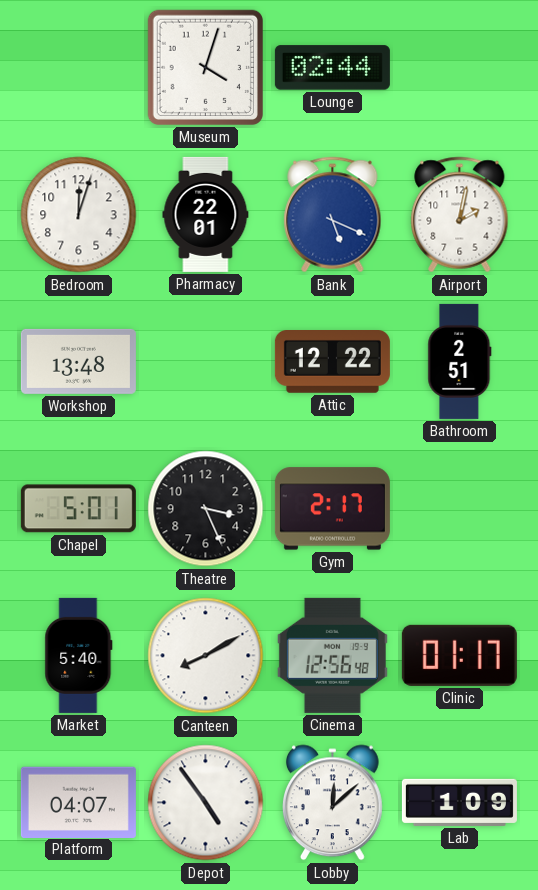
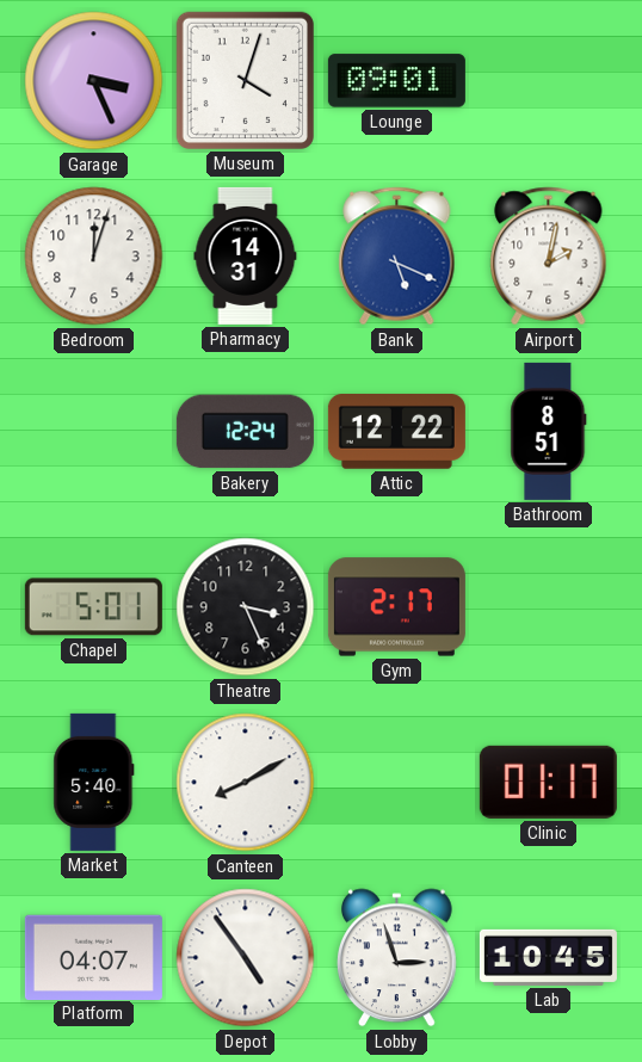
Garage: none -> 3:26
Lounge: 02:44 -> 09:01
Pharmacy: 22:01 -> 14:31
Workshop: 13:48 -> none
Bakery: none -> 12:24
Bathroom: 2:51 -> 8:51
Cinema: 12:56 -> none
Lobby: 12:08 -> 2:57
Lab: 1:09 -> 10:45
